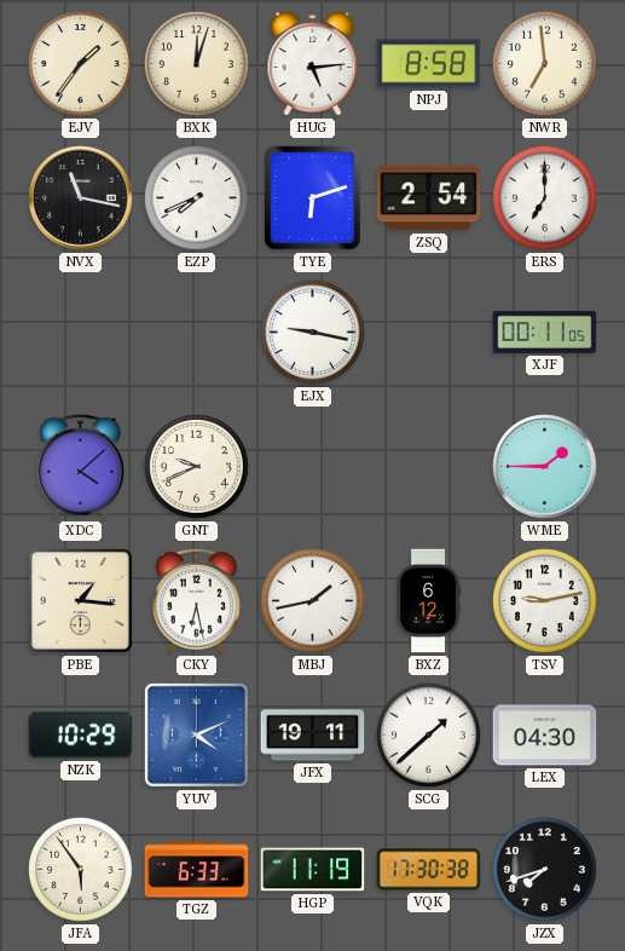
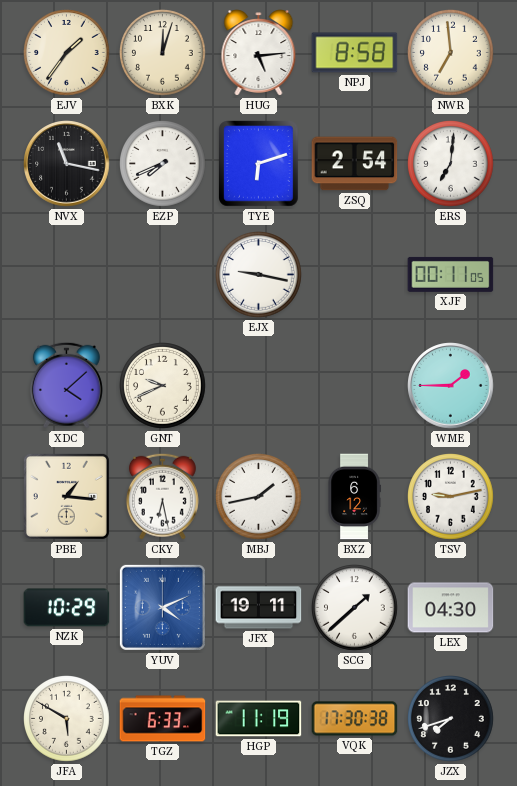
ERS: 7:00 -> 7:01
JFA: 5:54 -> 5:50
